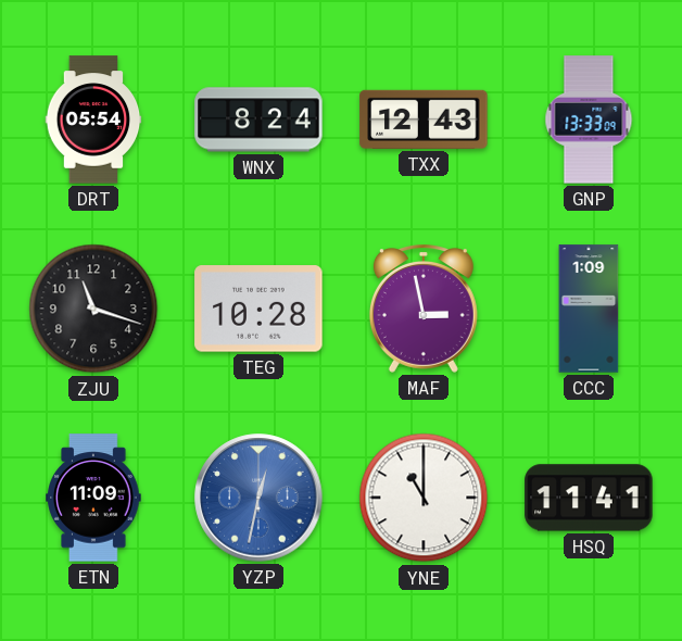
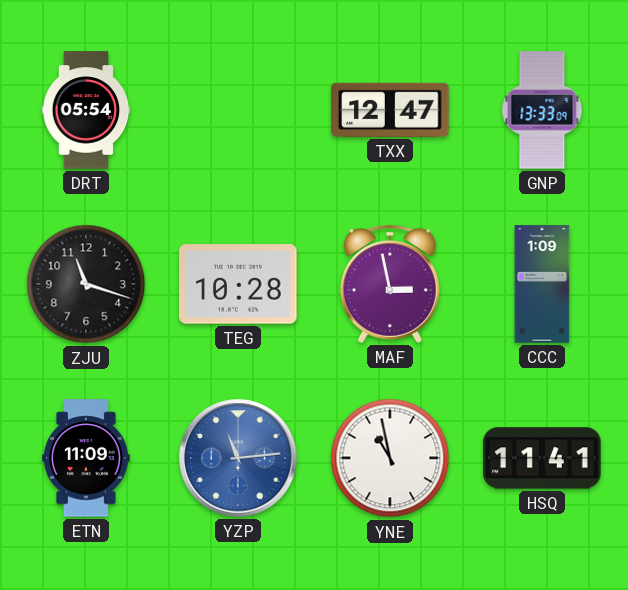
WNX: 8:24 -> none
TXX: 12:43 -> 12:47
YZP: 12:32 -> 11:14
YNE: 11:00 -> 10:58
